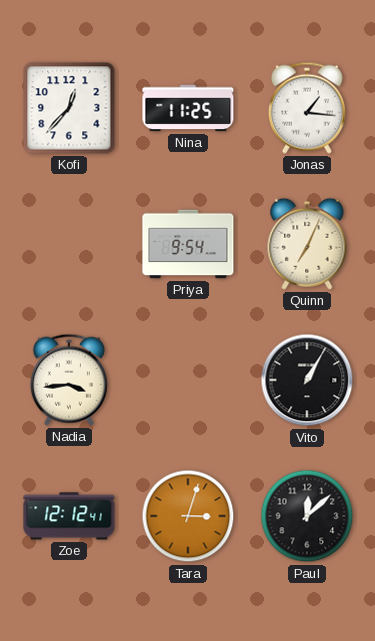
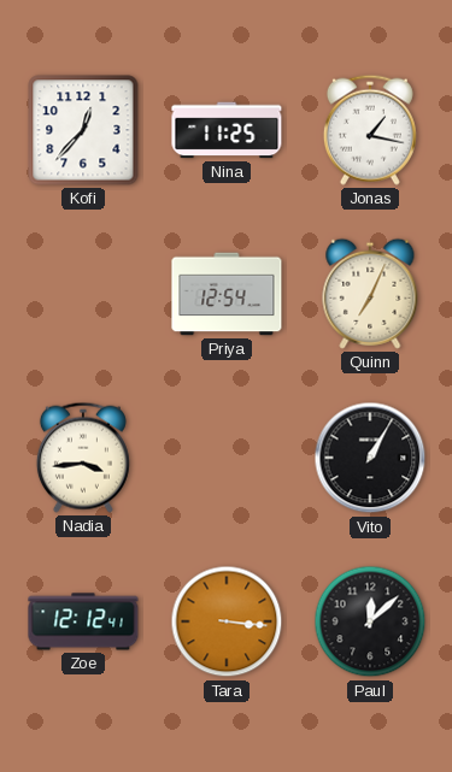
Jonas: 1:16 -> 1:17
Priya: 9:54 -> 12:54
Tara: 3:03 -> 3:16
